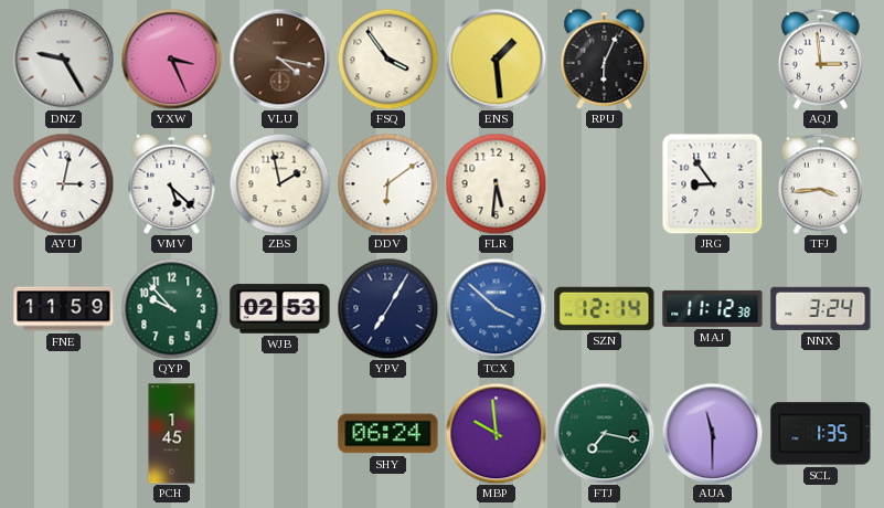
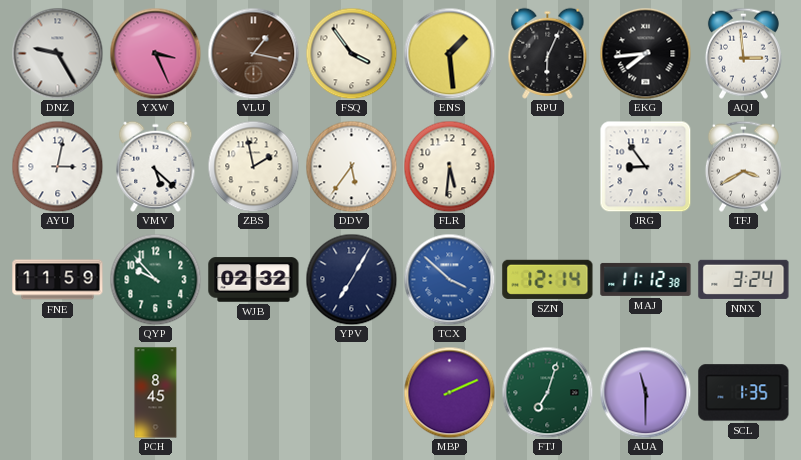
VLU: 4:17 -> 1:17
EKG: none -> 7:44
DDV: 6:09 -> 5:36
TFJ: 3:44 -> 3:40
WJB: 02:53 -> 02:32
PCH: 1:45 -> 8:45
SHY: 06:24 -> none
MBP: 9:59 -> 2:11
FTJ: 7:17 -> 7:03
